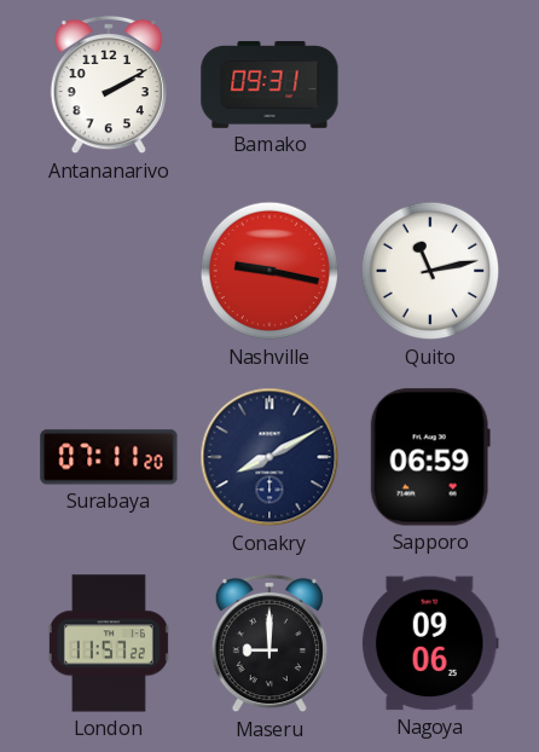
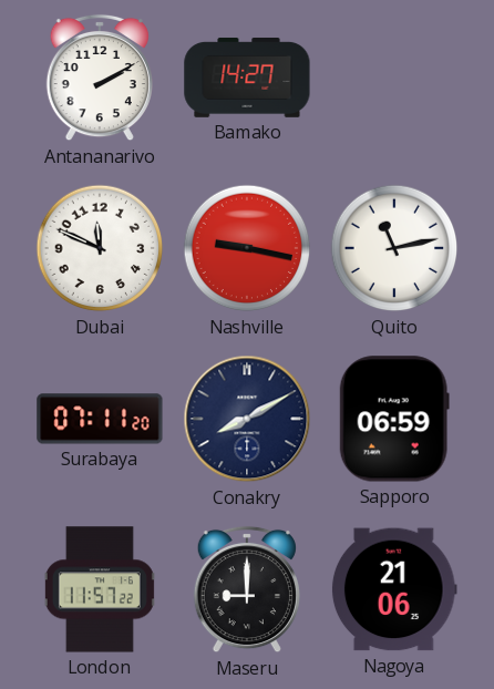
Bamako: 09:31 -> 14:27
Dubai: none -> 11:49
Nagoya: 09:06 -> 21:06
